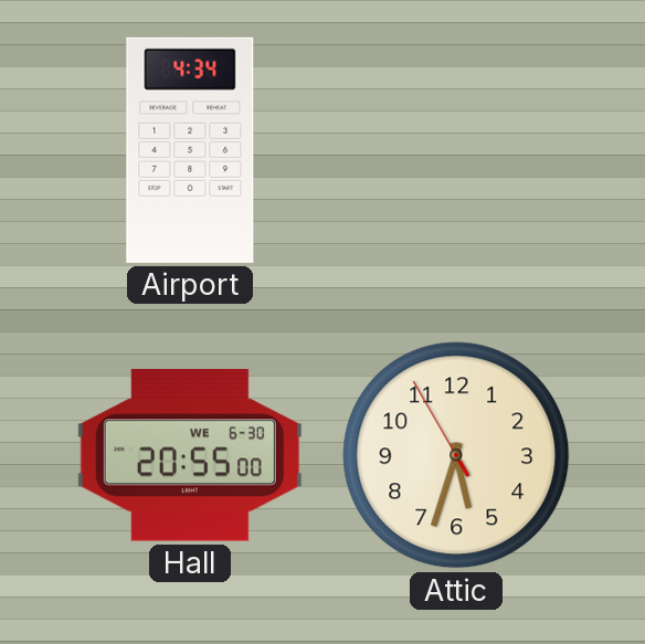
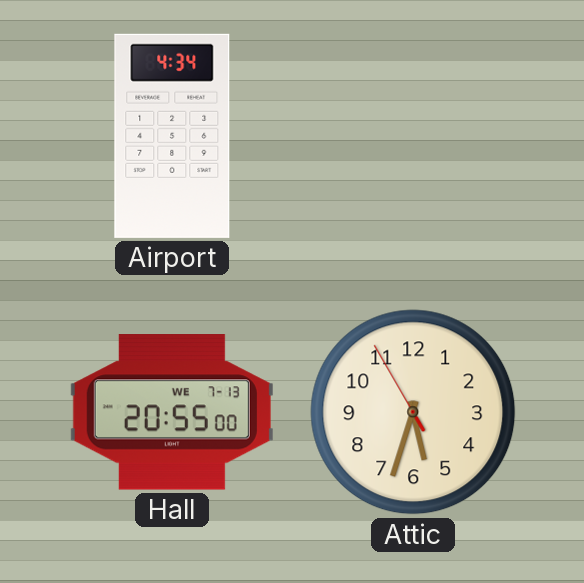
Hall date: WE 6-30 -> WE 7-13
